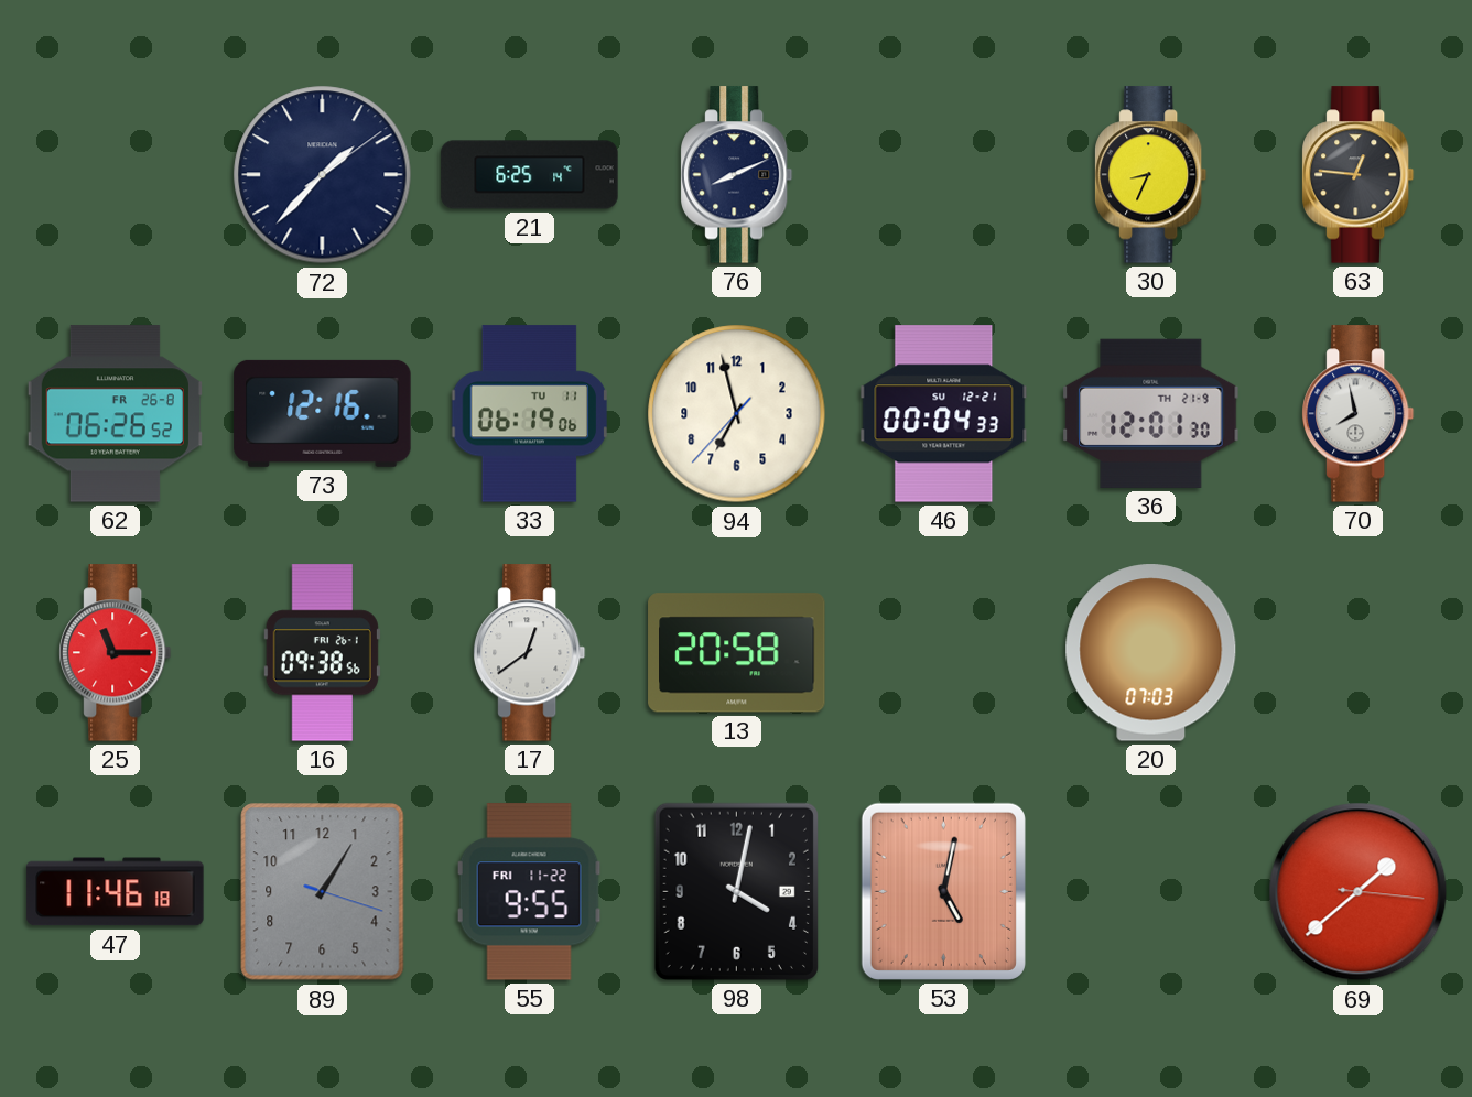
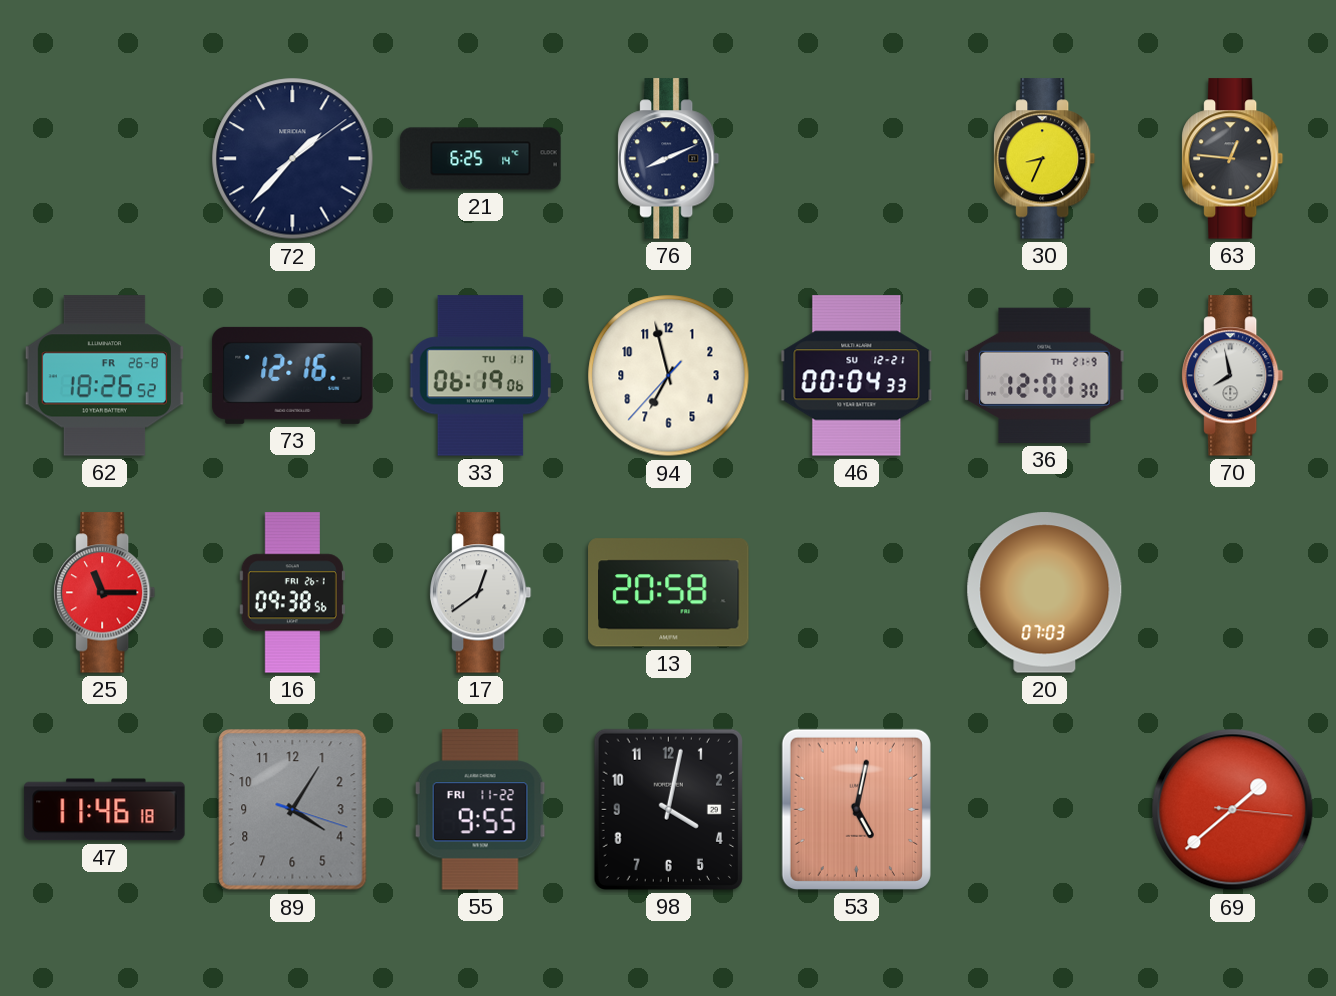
62: 06:26 -> 18:26
89: 1:05 -> 4:05
